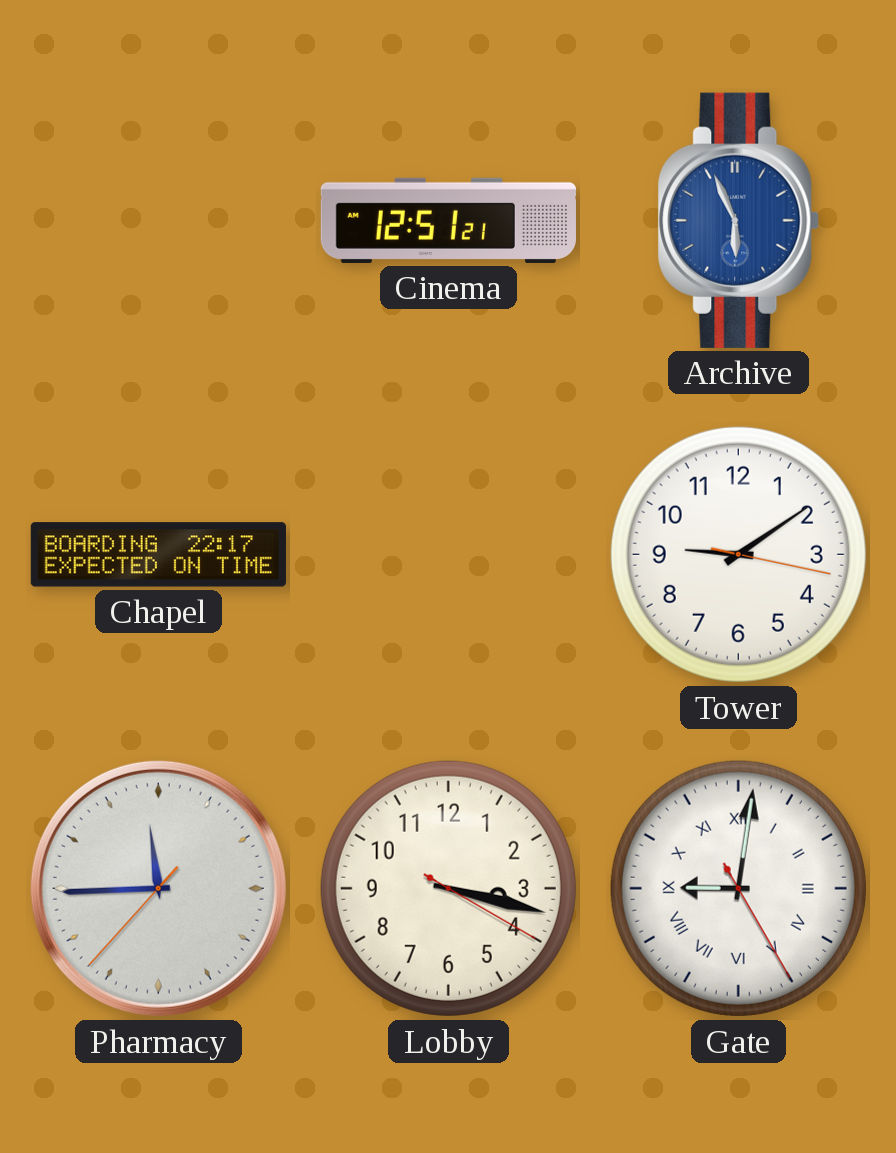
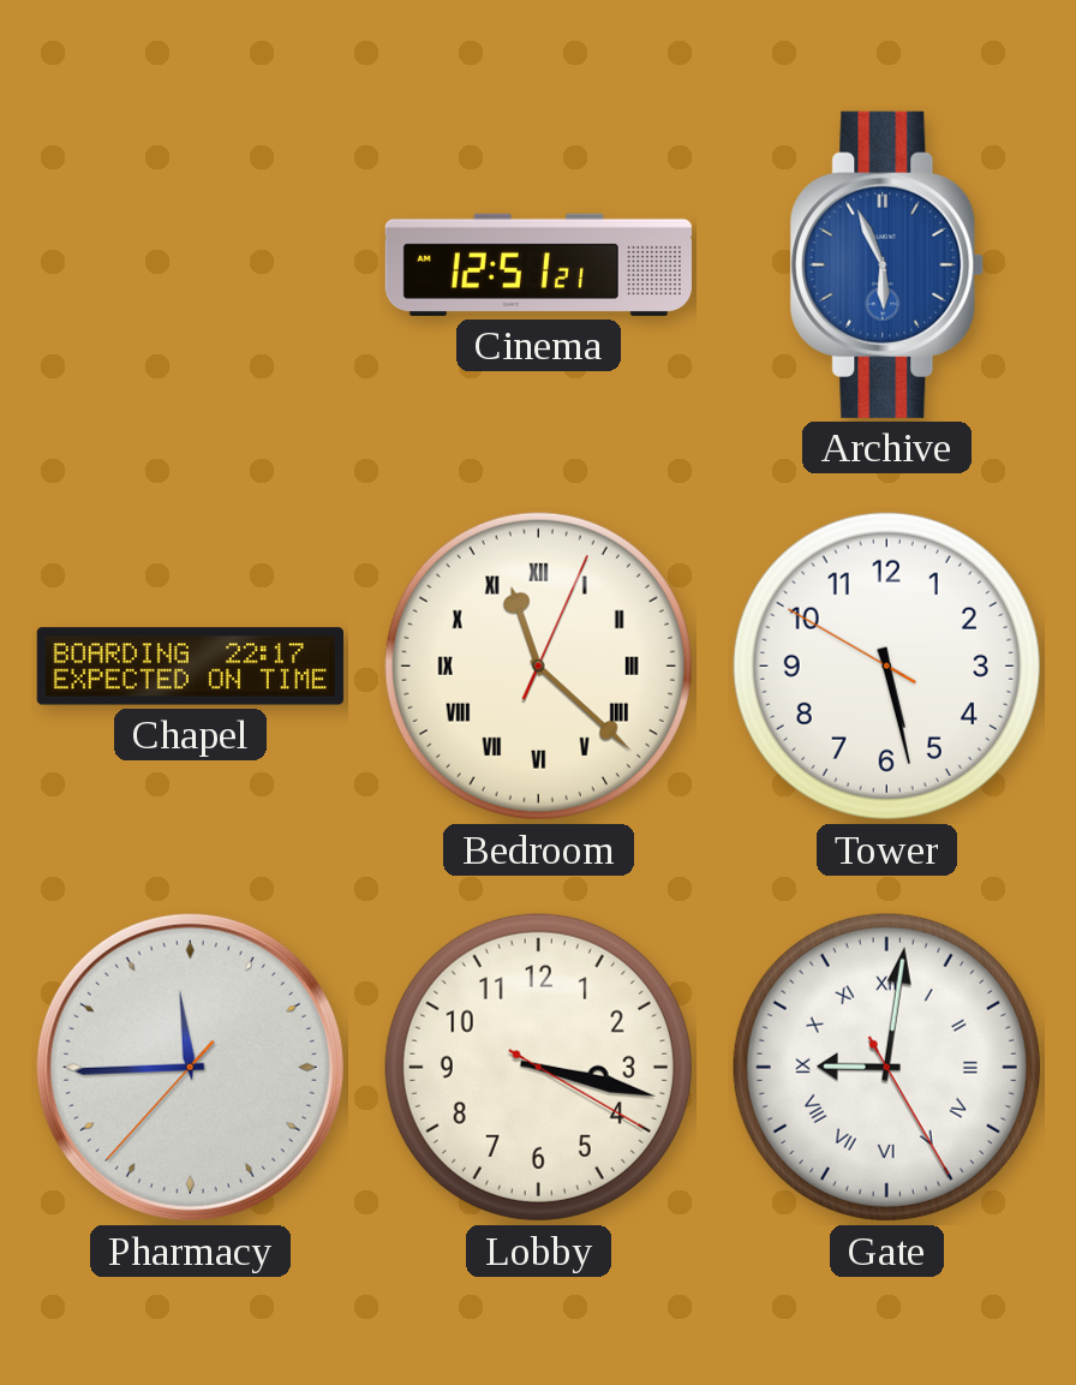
Bedroom: none -> 11:22
Tower: 9:09 -> 5:27
